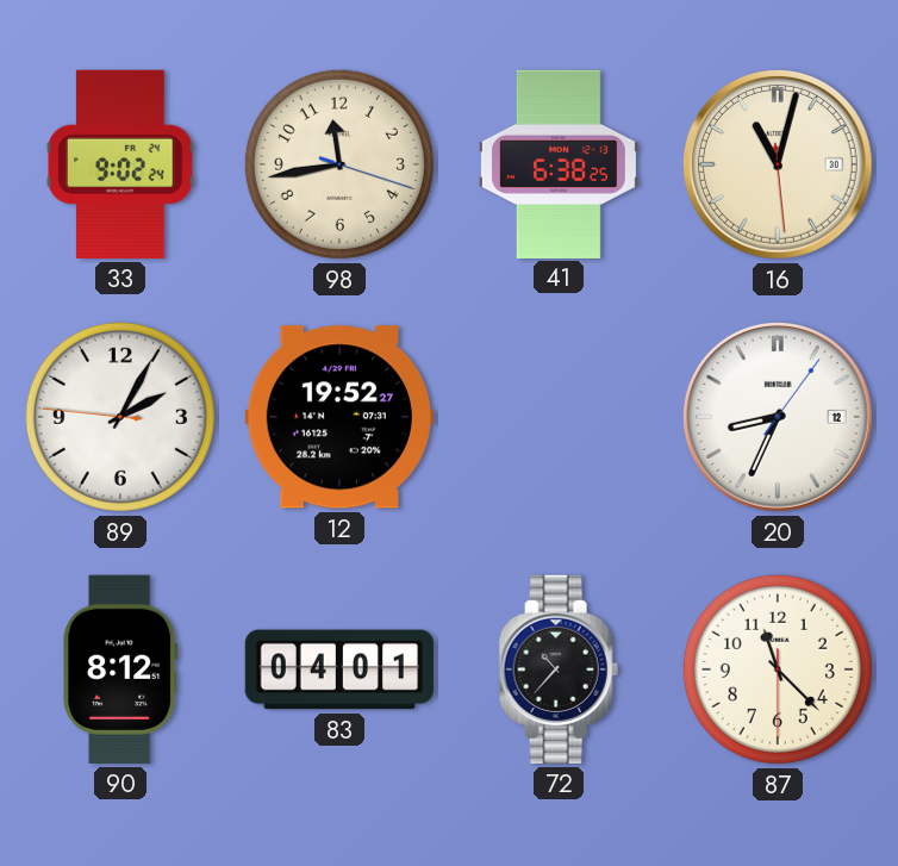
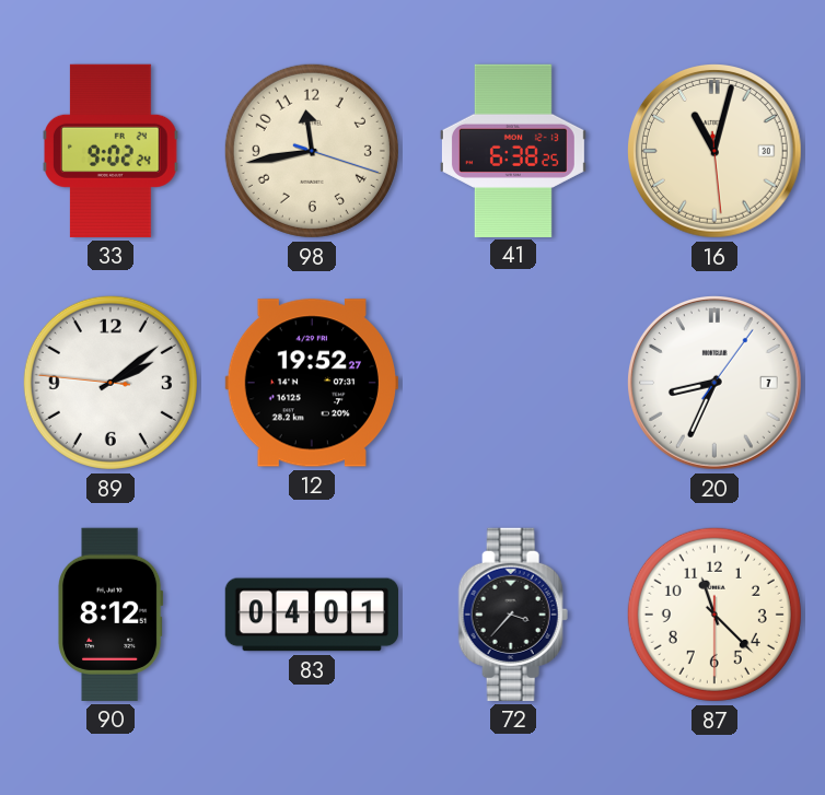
89: 2:04 -> 2:08
20 date: 12 -> 7
72: 10:37 -> 3:37
